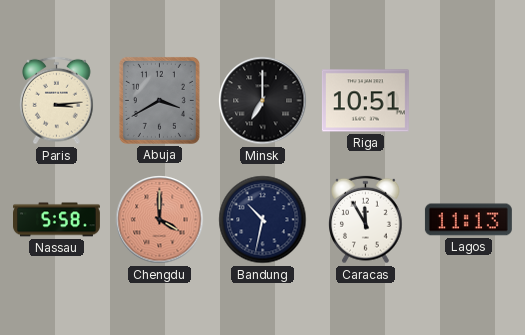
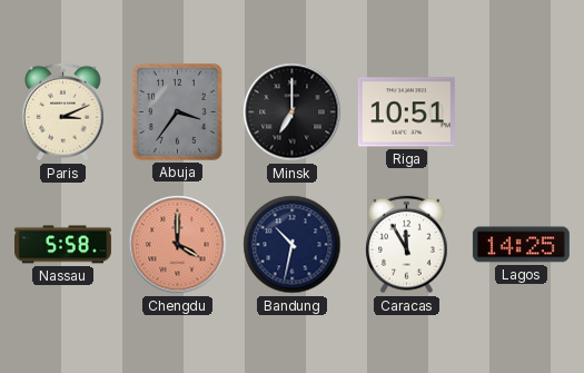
Paris: 3:14 -> 3:11
Abuja: 3:40 -> 3:36
Lagos: 11:13 -> 14:25
